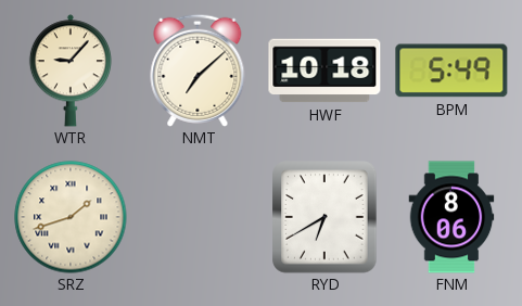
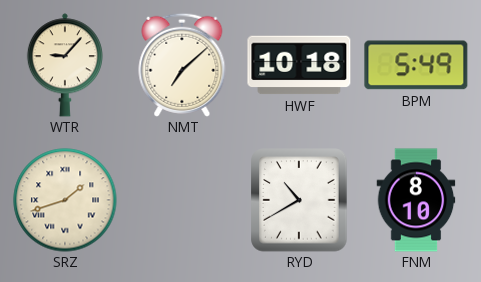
RYD: 6:40 -> 10:40
FNM: 8:06 -> 8:10
